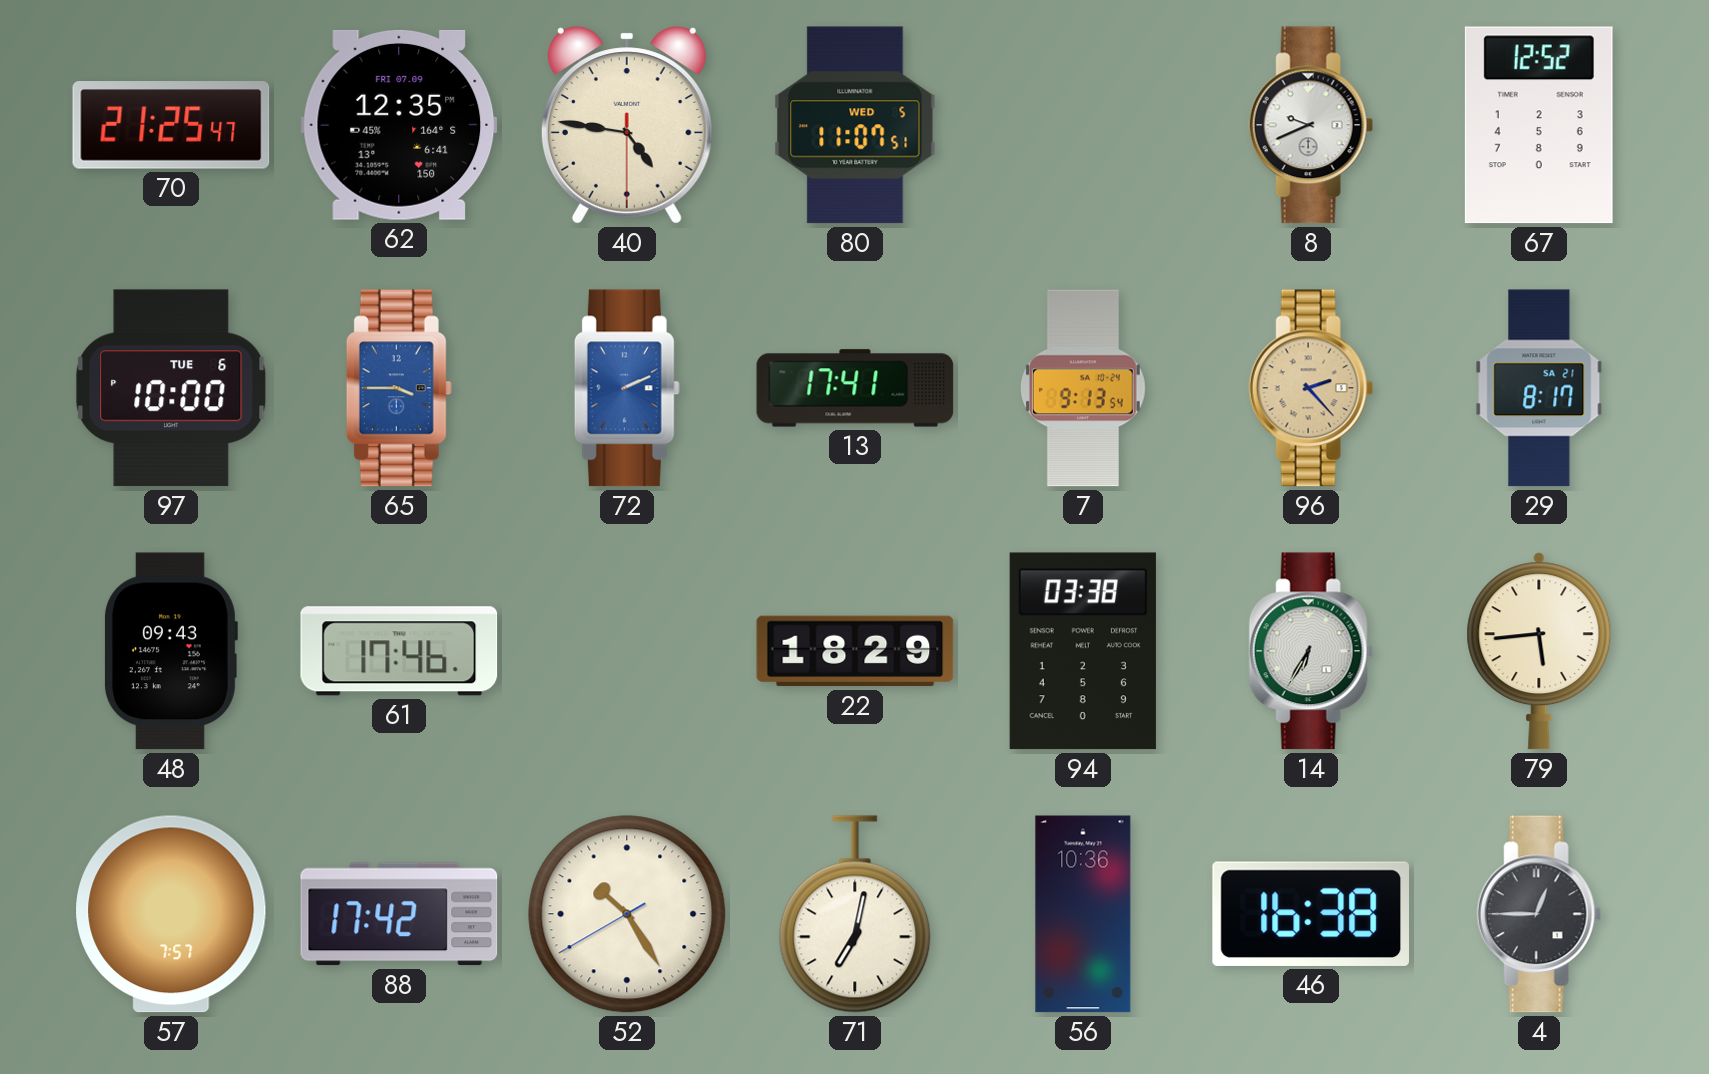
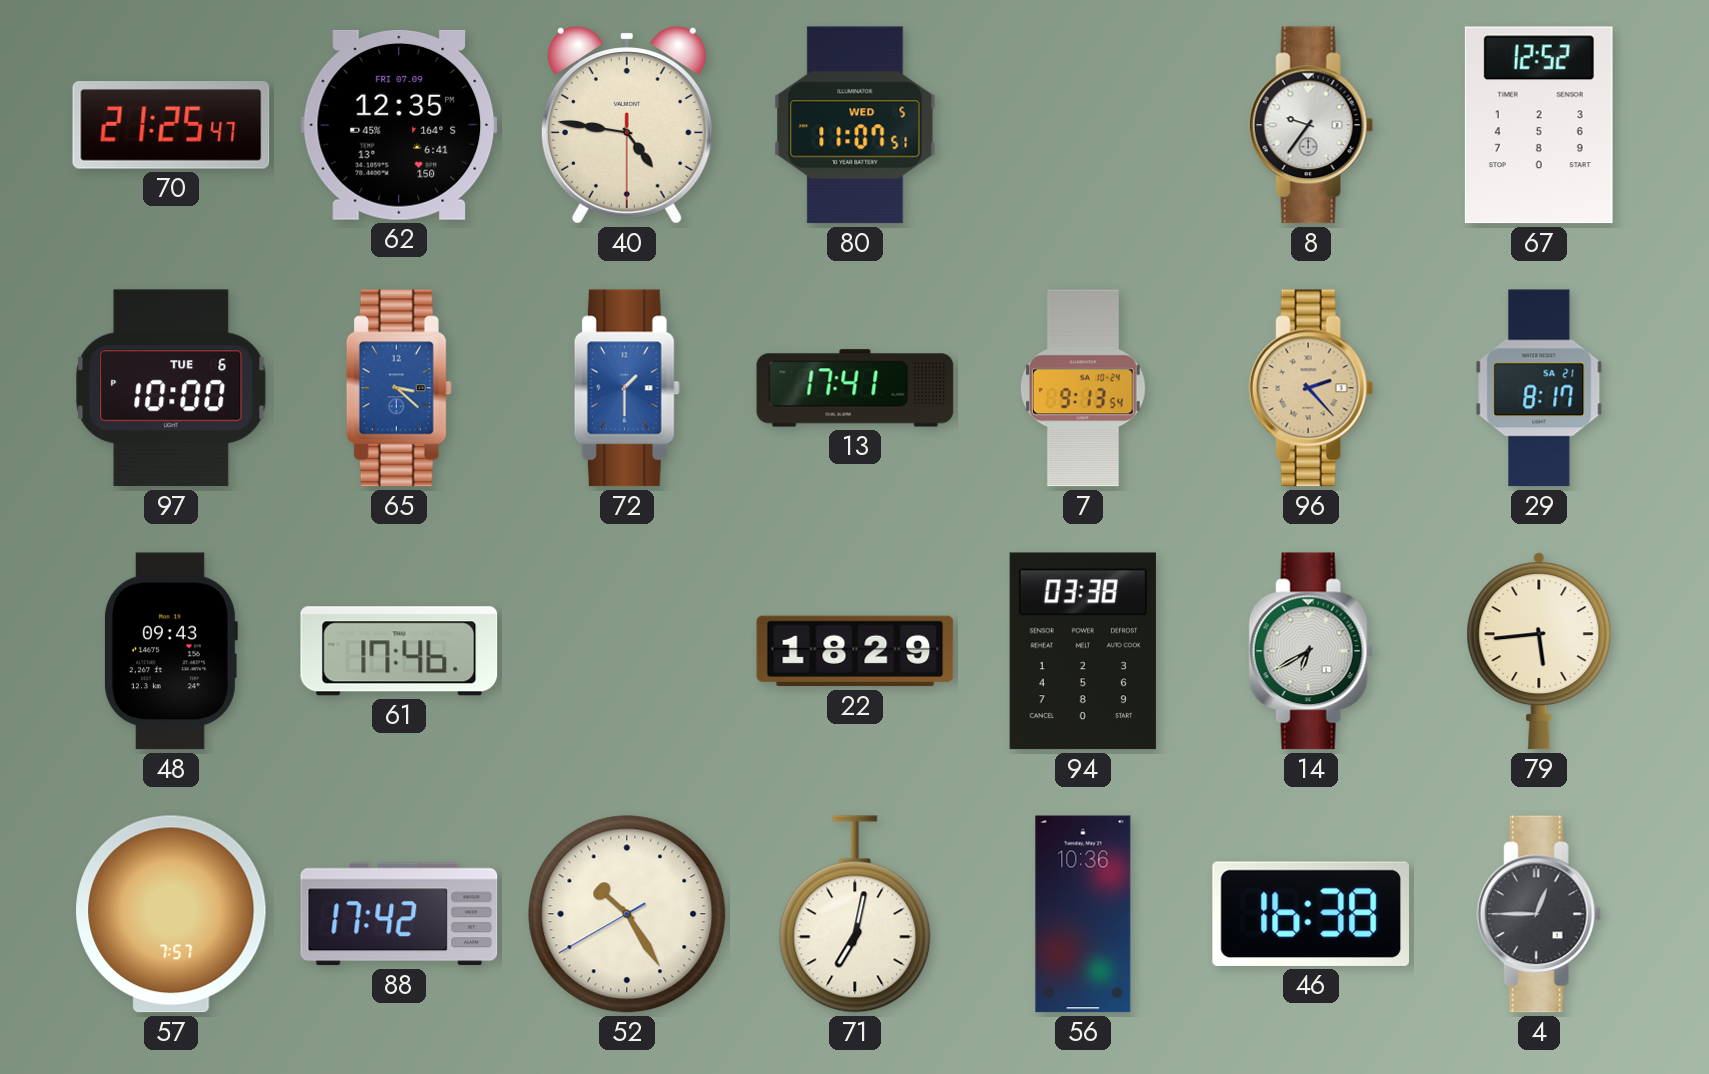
8: 9:41 -> 9:36
65: 3:45 -> 3:22
72: 2:11 -> 1:30
14: 6:35 -> 6:40
